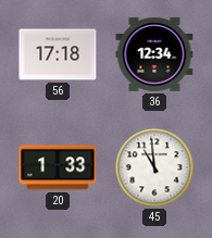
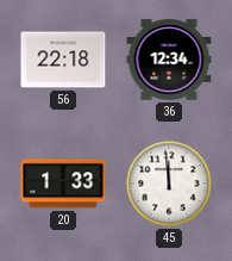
56: 17:18 -> 22:18
45: 10:59 -> 11:59
